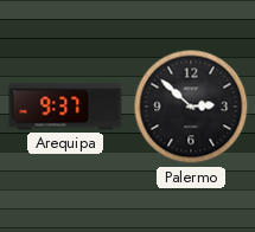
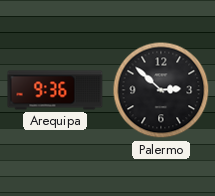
Arequipa: 9:37 -> 9:36
